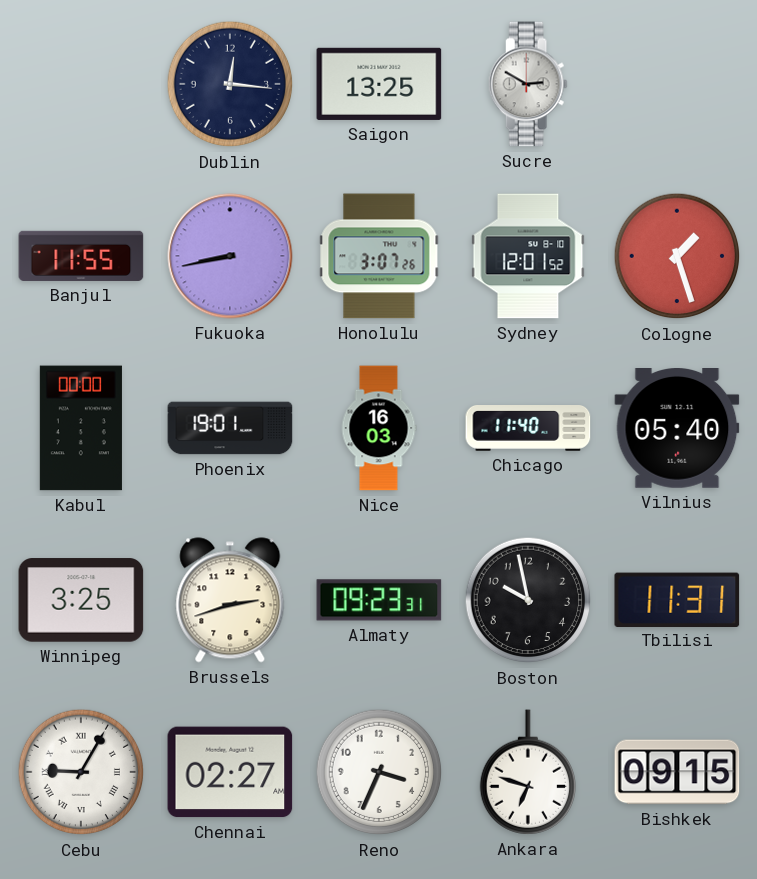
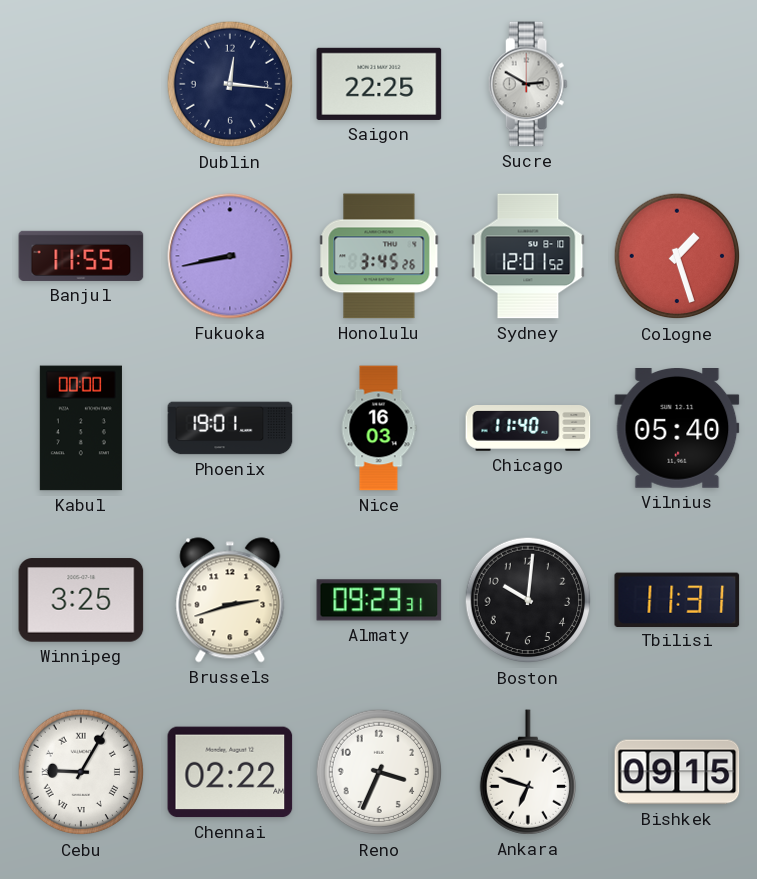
Saigon: 13:25 -> 22:25
Honolulu: 3:07 -> 3:45
Boston: 9:58 -> 10:01
Chennai: 02:27 -> 02:22
